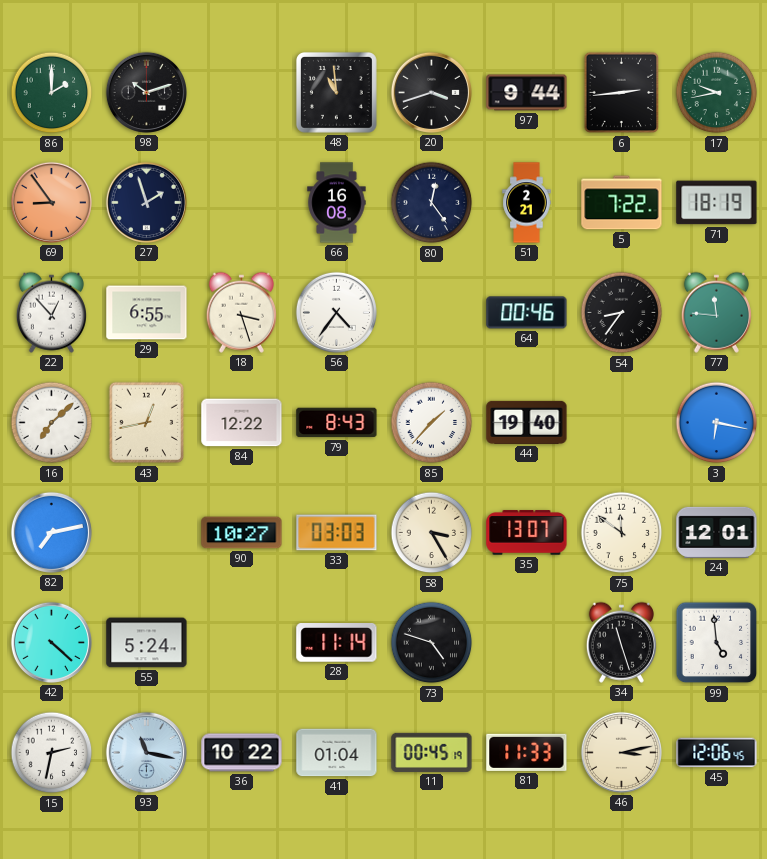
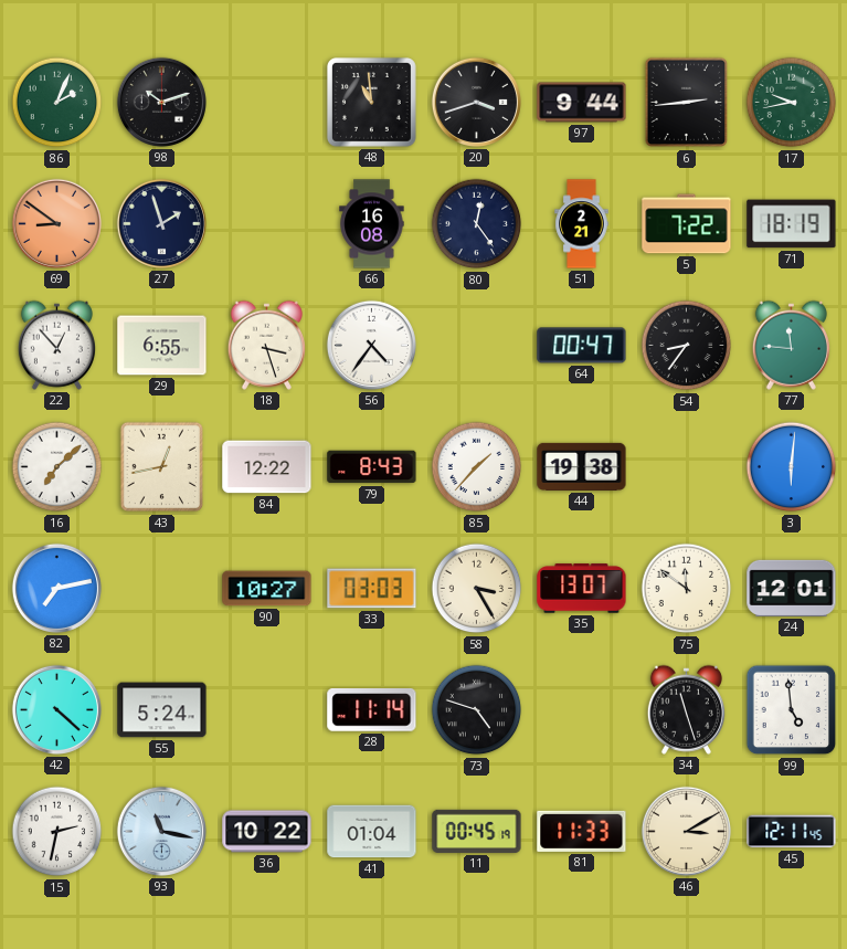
86: 2:00 -> 2:04
69: 8:54 -> 8:51
64: 00:46 -> 00:47
44: 19:40 -> 19:38
3: 6:17 -> 6:01
46: 3:13 -> 3:10
45: 12:06 -> 12:11
